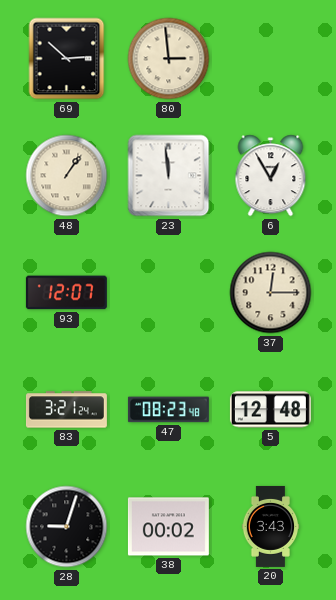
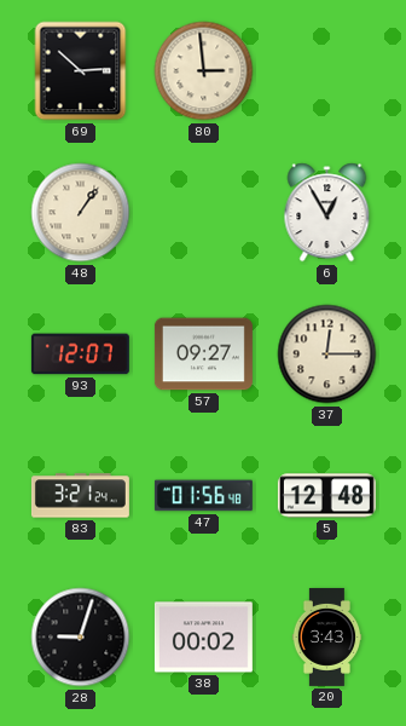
23: 11:59 -> none
57: none -> 09:27
47: 08:23 -> 01:56
